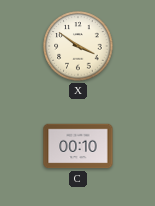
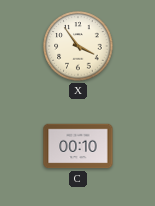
X: 3:51 -> 3:54
